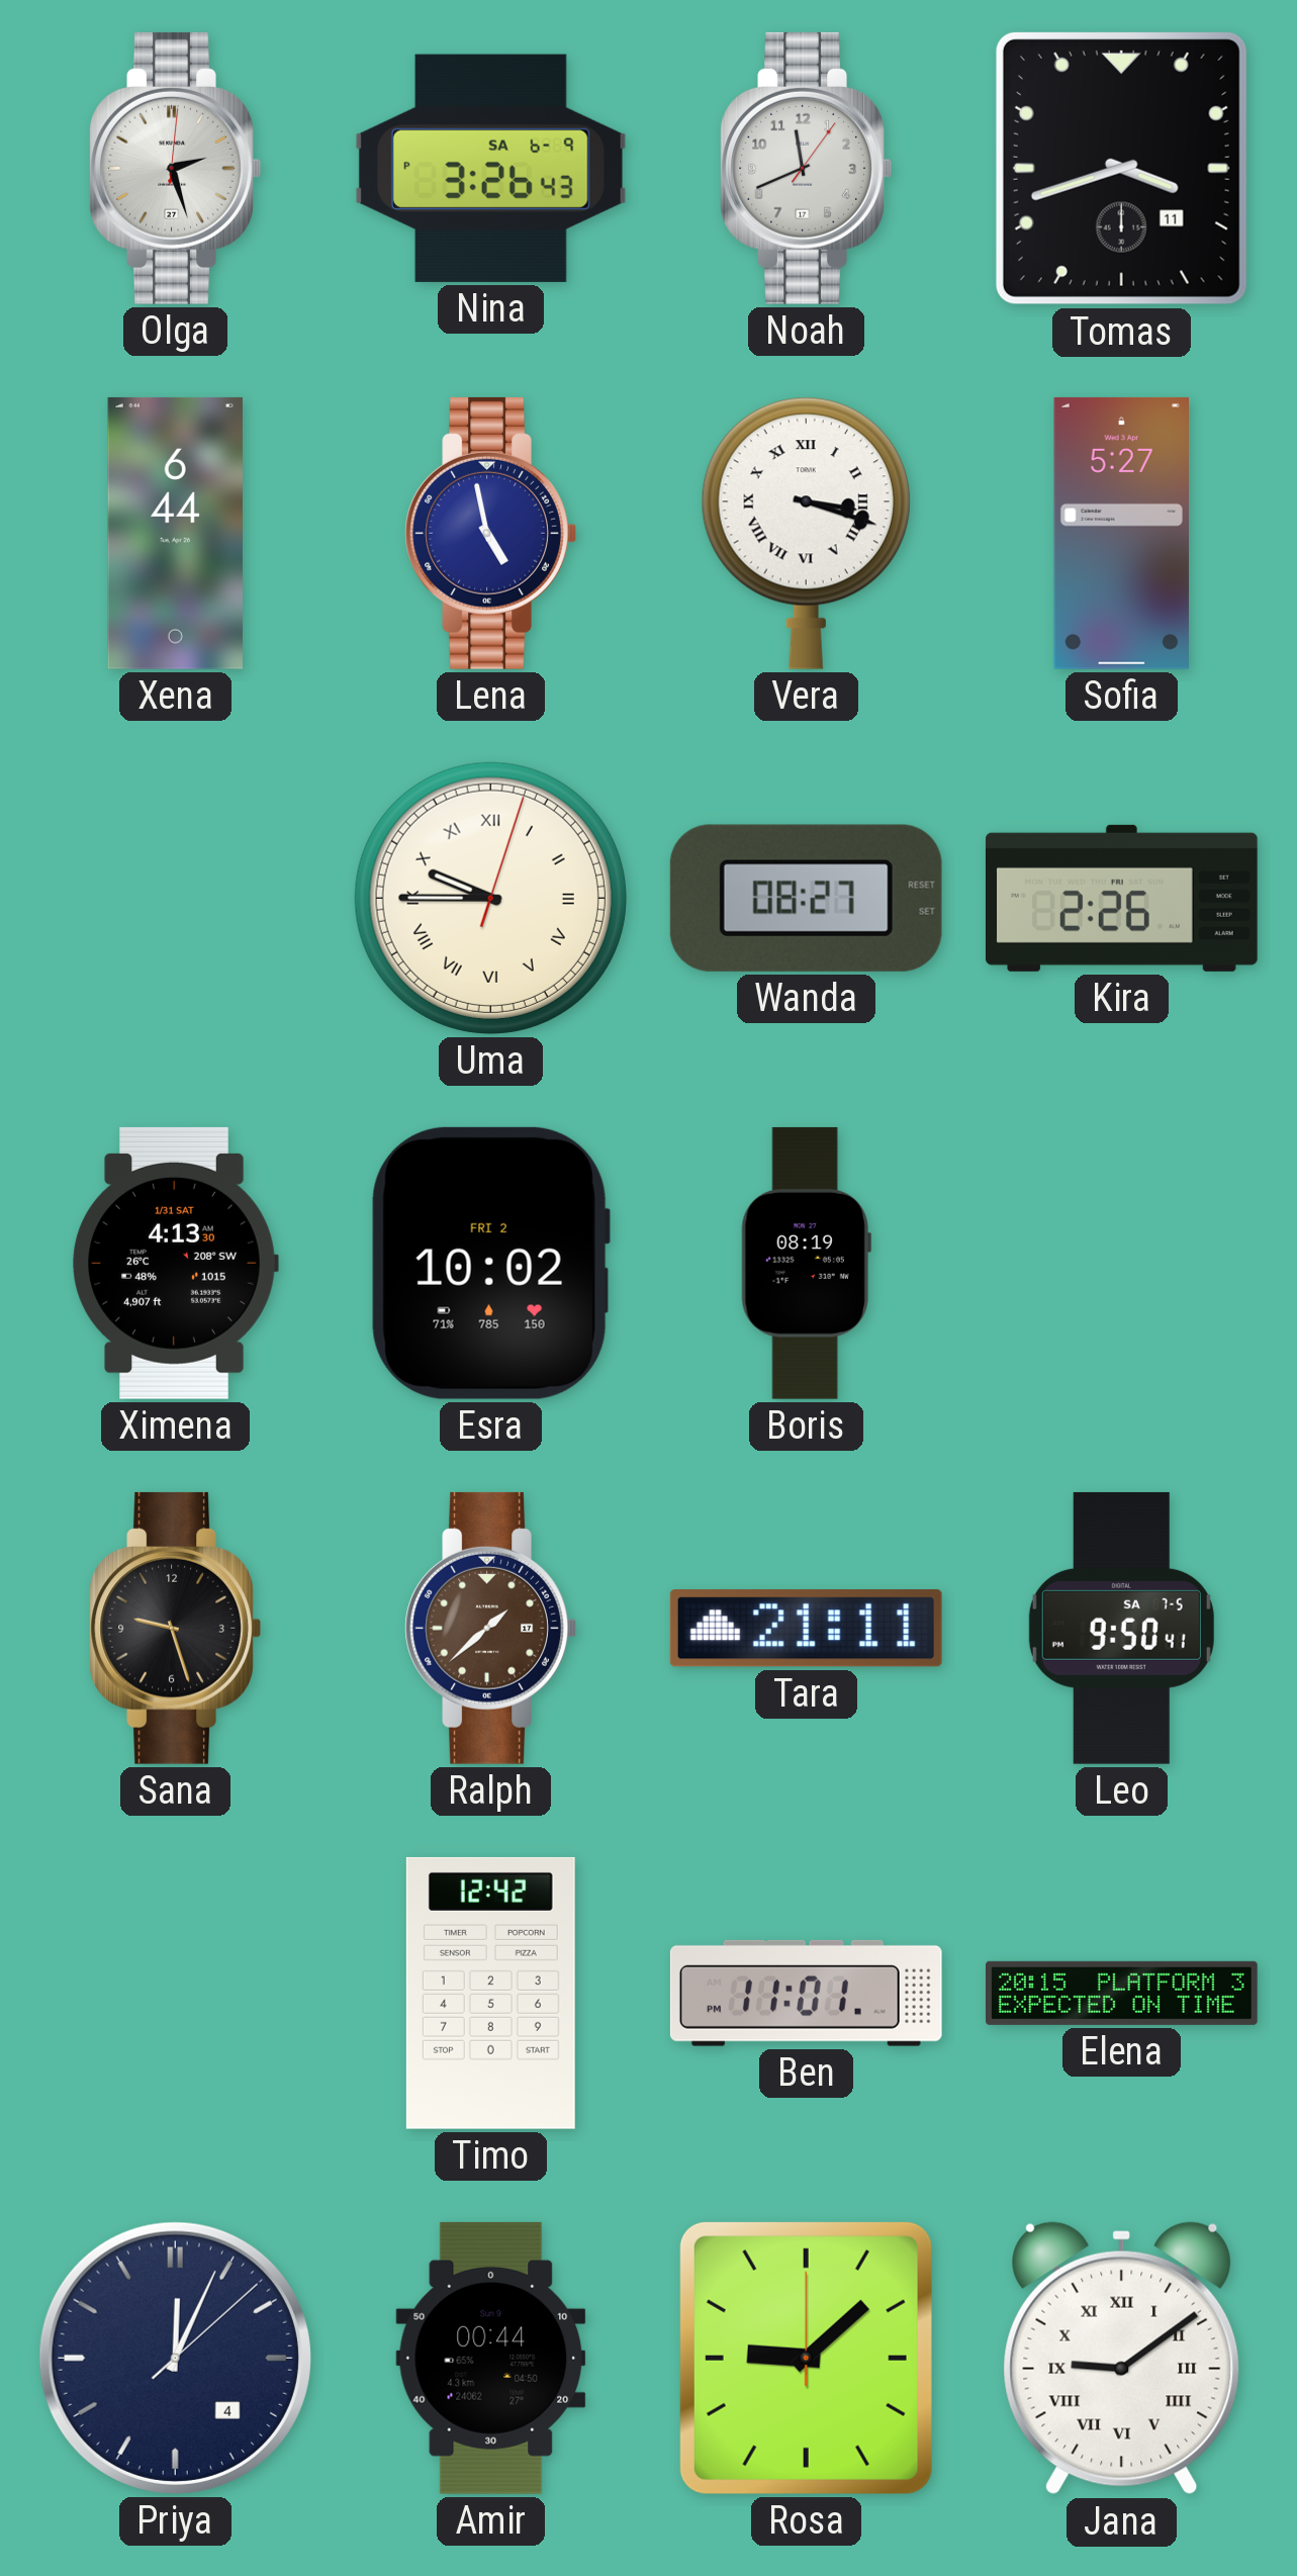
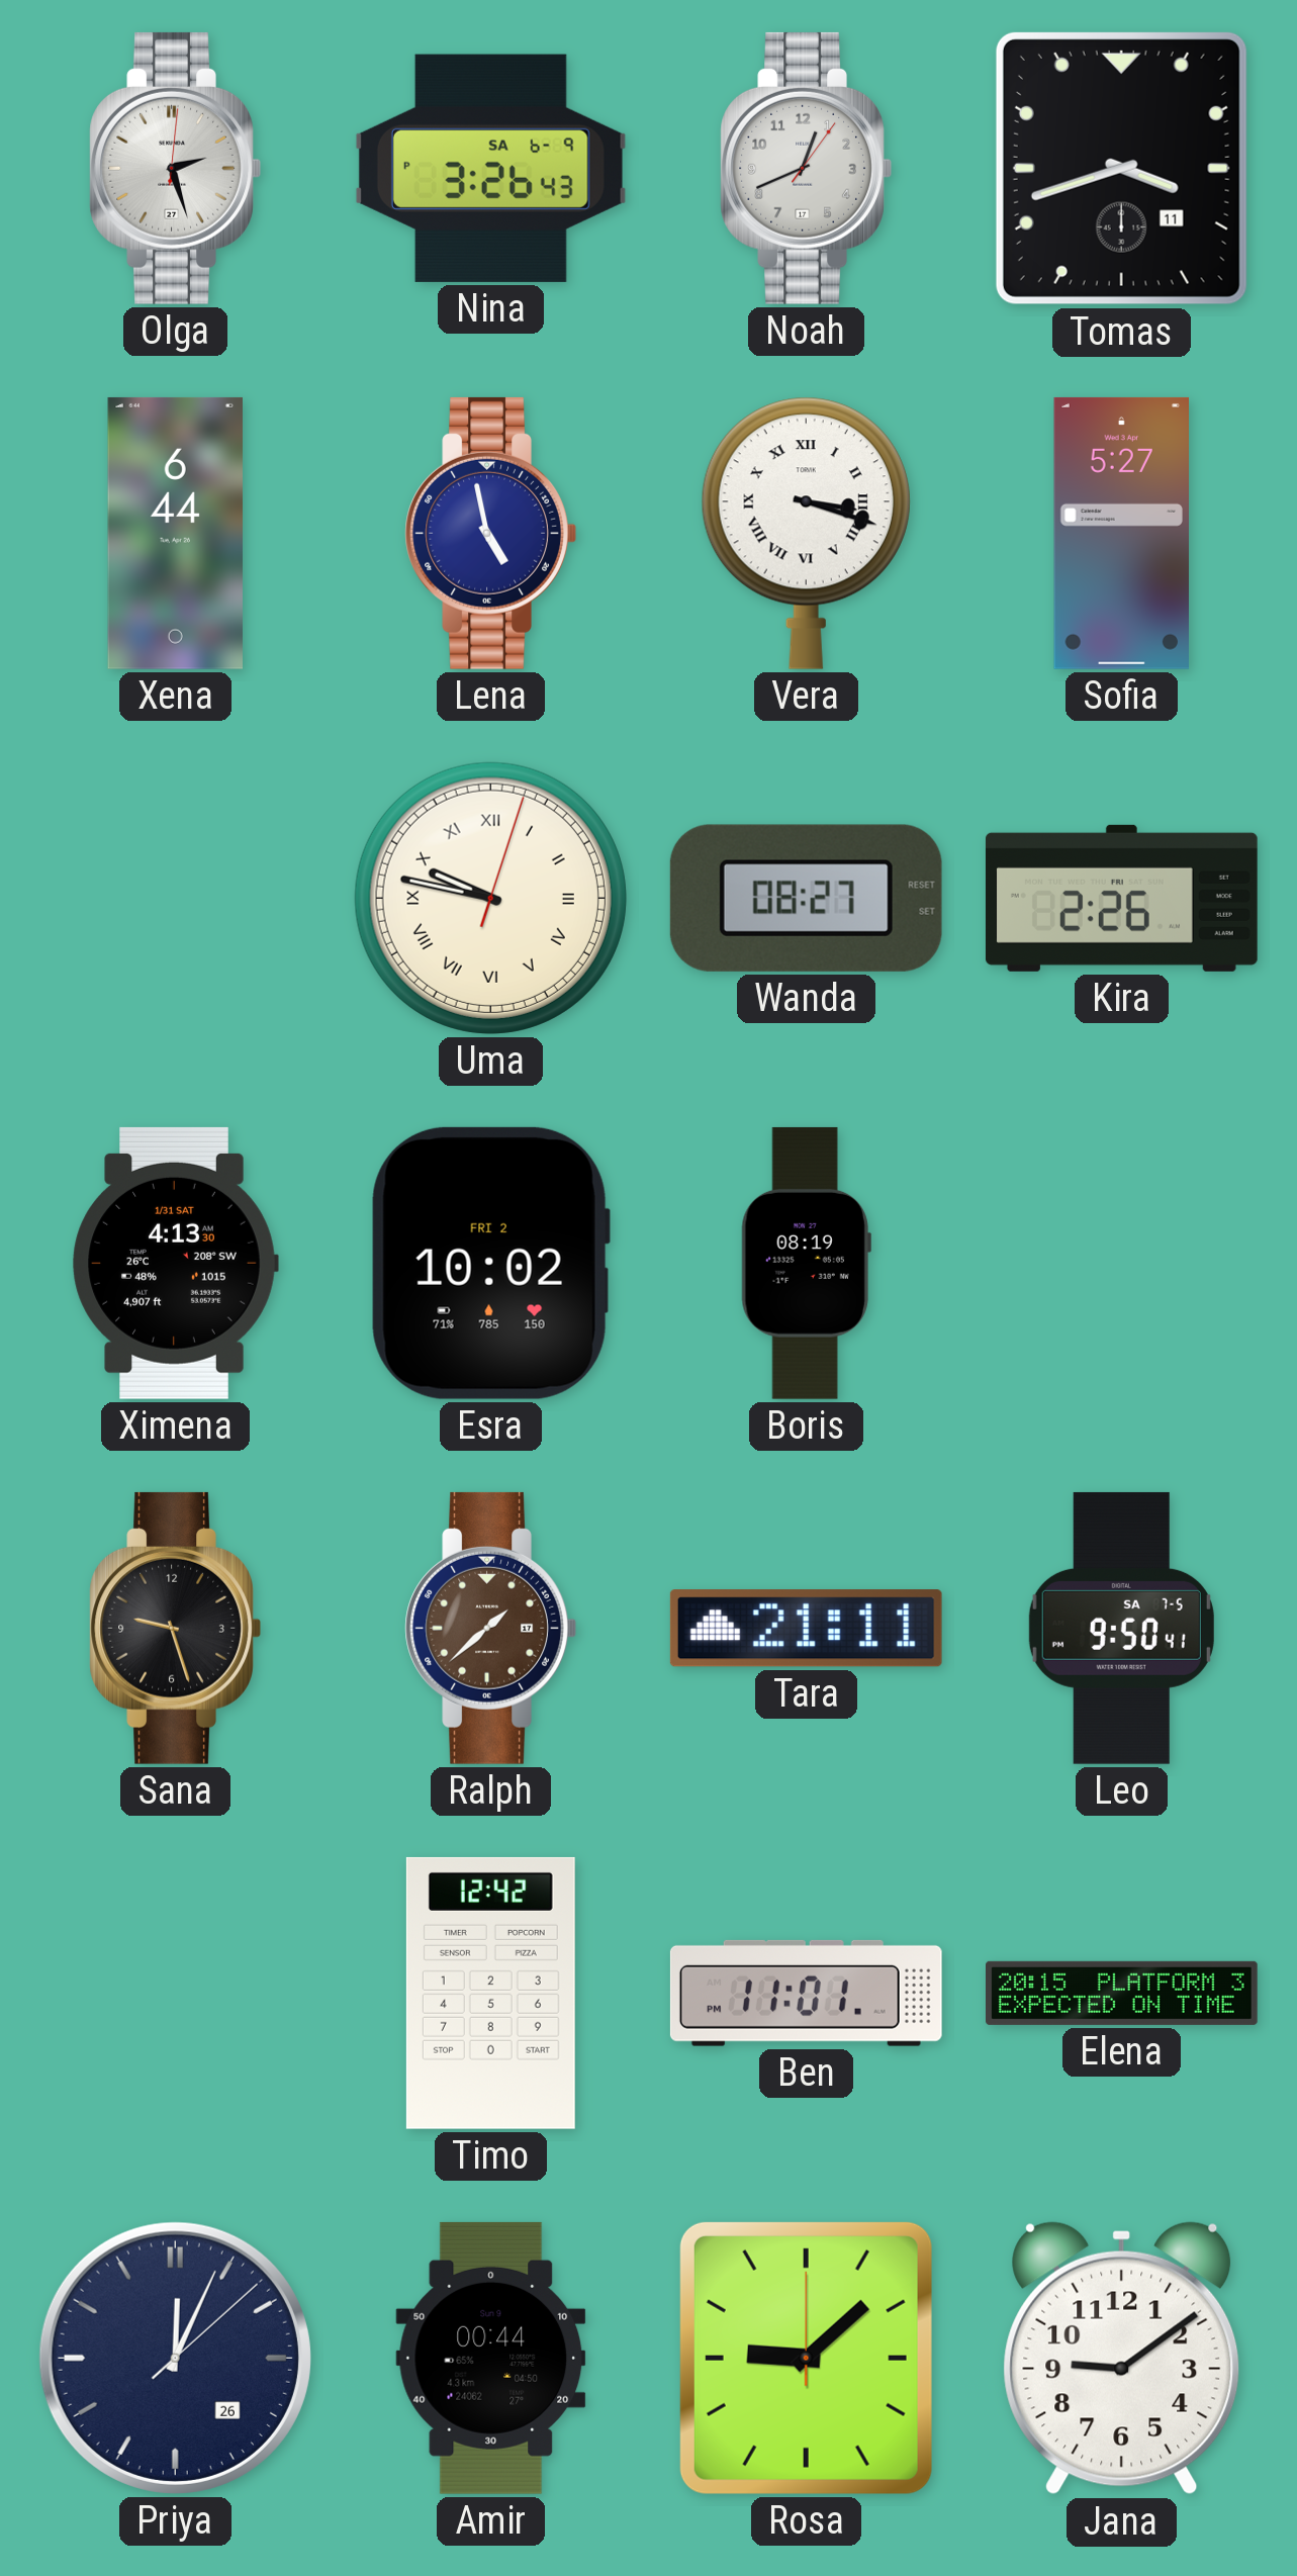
Noah: 11:41 -> 12:41
Uma: 9:45 -> 9:47
Priya date: 4 -> 26
Jana numerals: Roman -> Arabic
